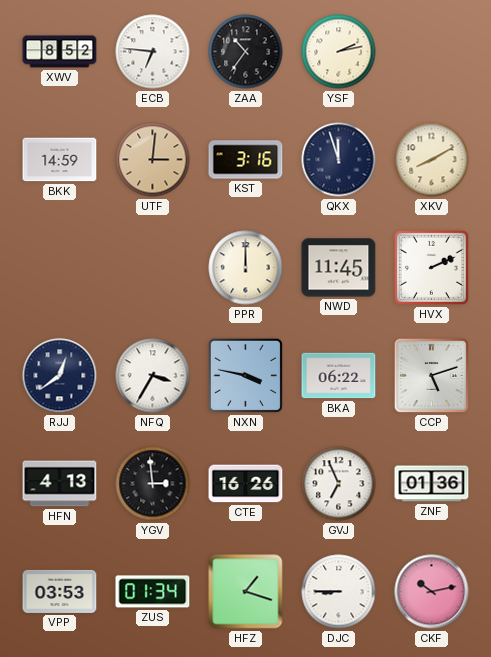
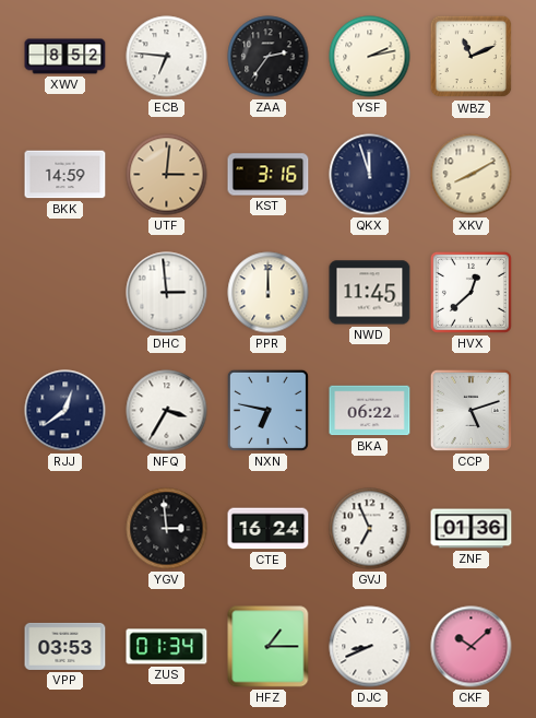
ZAA: 10:36 -> 2:36
WBZ: none -> 11:11
DHC: none -> 2:59
HVX: 2:11 -> 12:38
NXN: 3:47 -> 6:47
HFN: 4:13 -> none
CTE: 16:26 -> 16:24
HFZ: 1:18 -> 1:15
DJC: 8:45 -> 8:41
CKF: 10:13 -> 10:08
